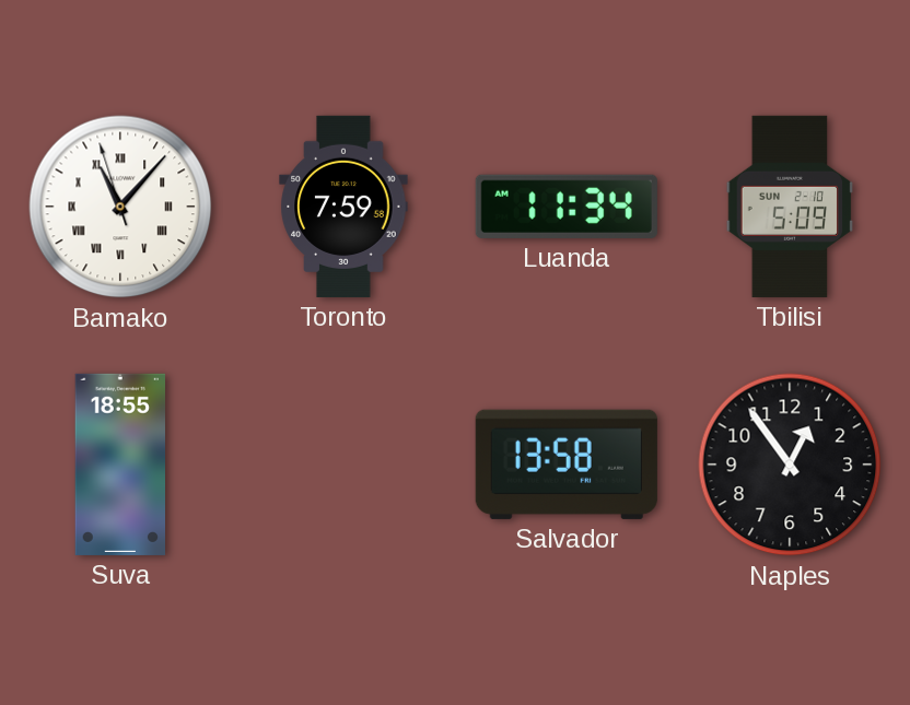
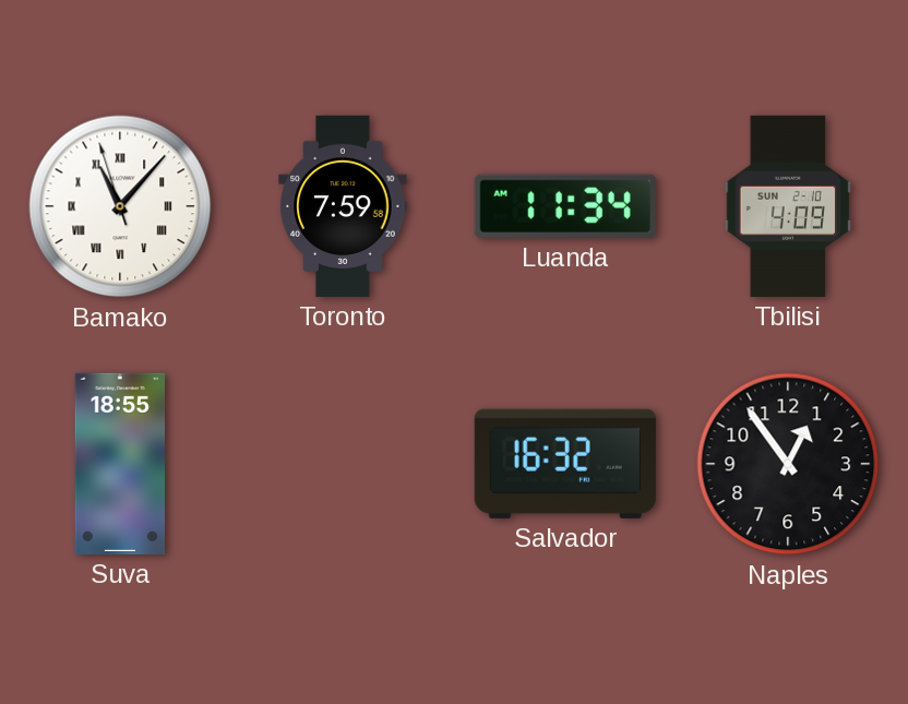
Tbilisi: 5:09 -> 4:09
Salvador: 13:58 -> 16:32
